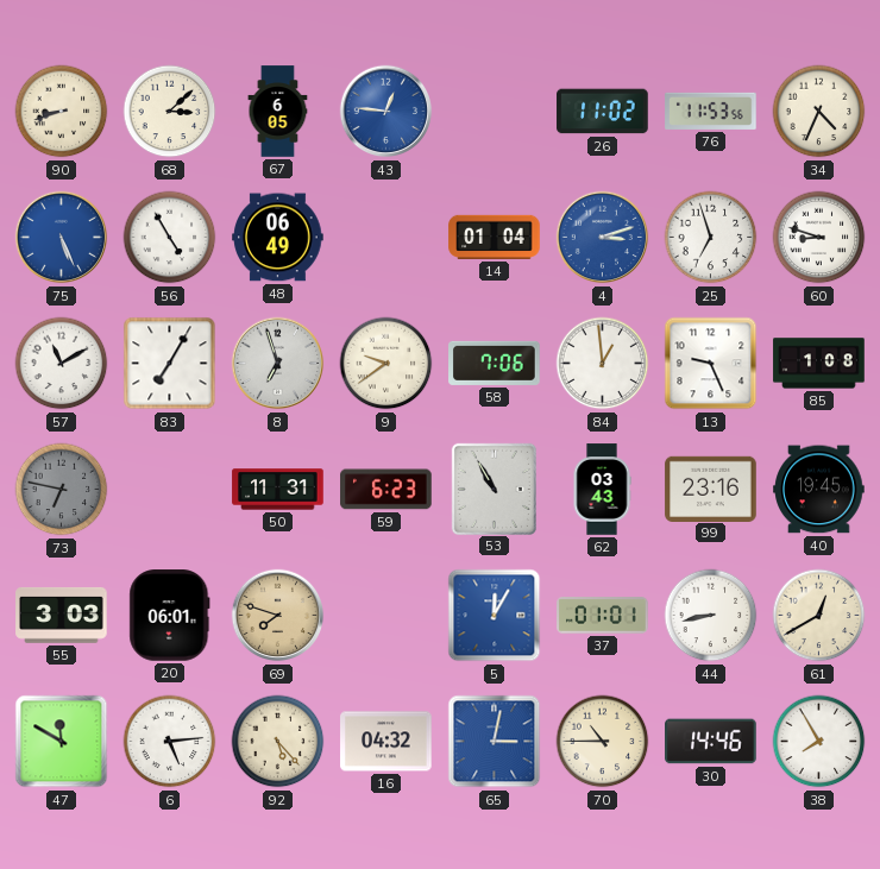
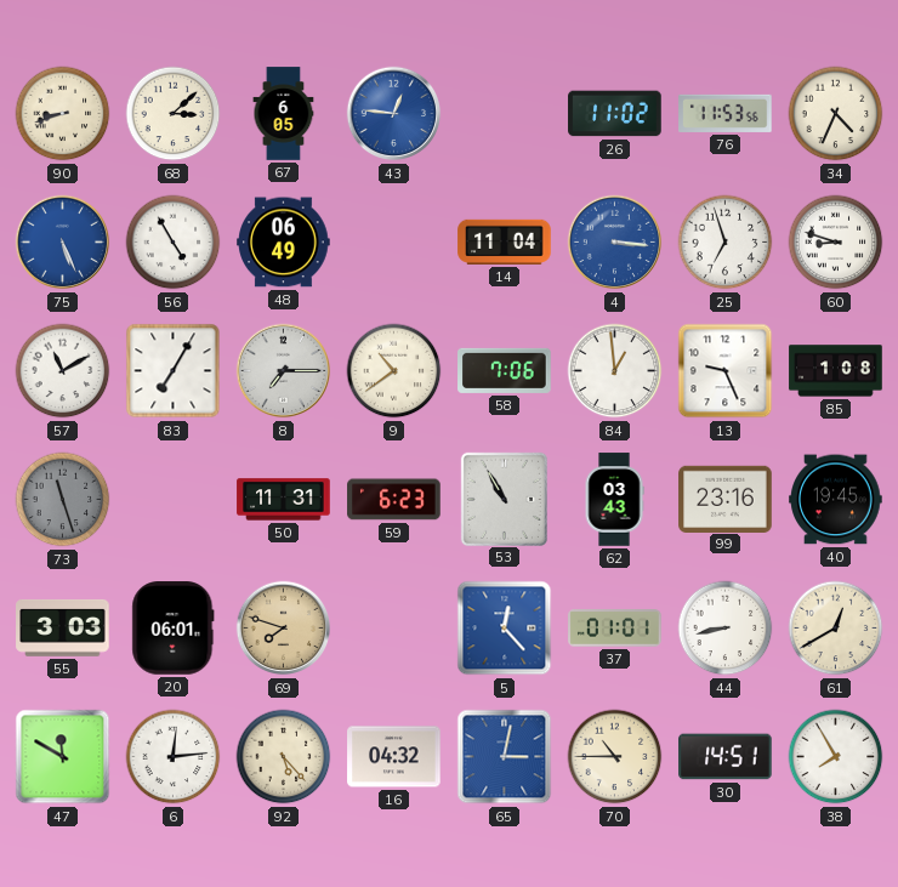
14: 01:04 -> 11:04
4: 3:12 -> 3:16
8: 6:57 -> 7:15
9: 9:39 -> 10:39
73: 6:47 -> 11:27
5: 12:05 -> 12:23
6: 5:14 -> 12:14
30: 14:46 -> 14:51
